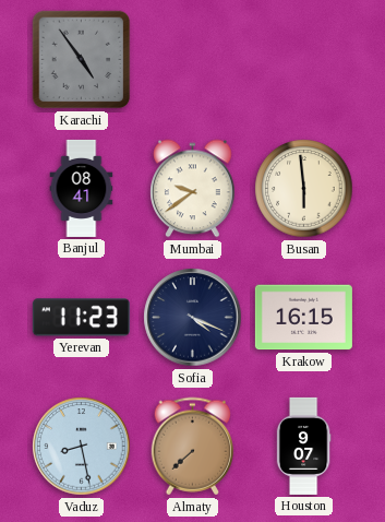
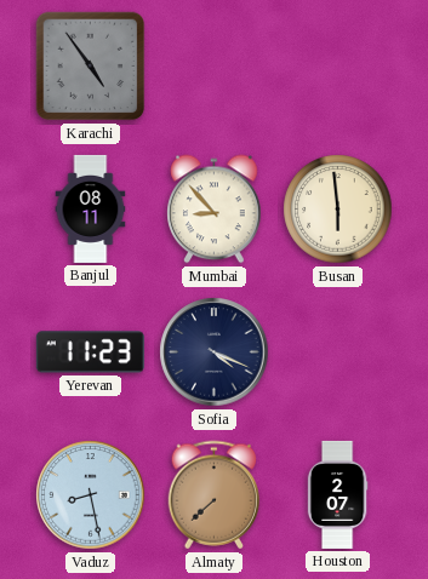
Banjul: 08:41 -> 08:11
Mumbai: 9:39 -> 8:53
Krakow: 16:15 -> none
Houston: 9:07 -> 2:07
